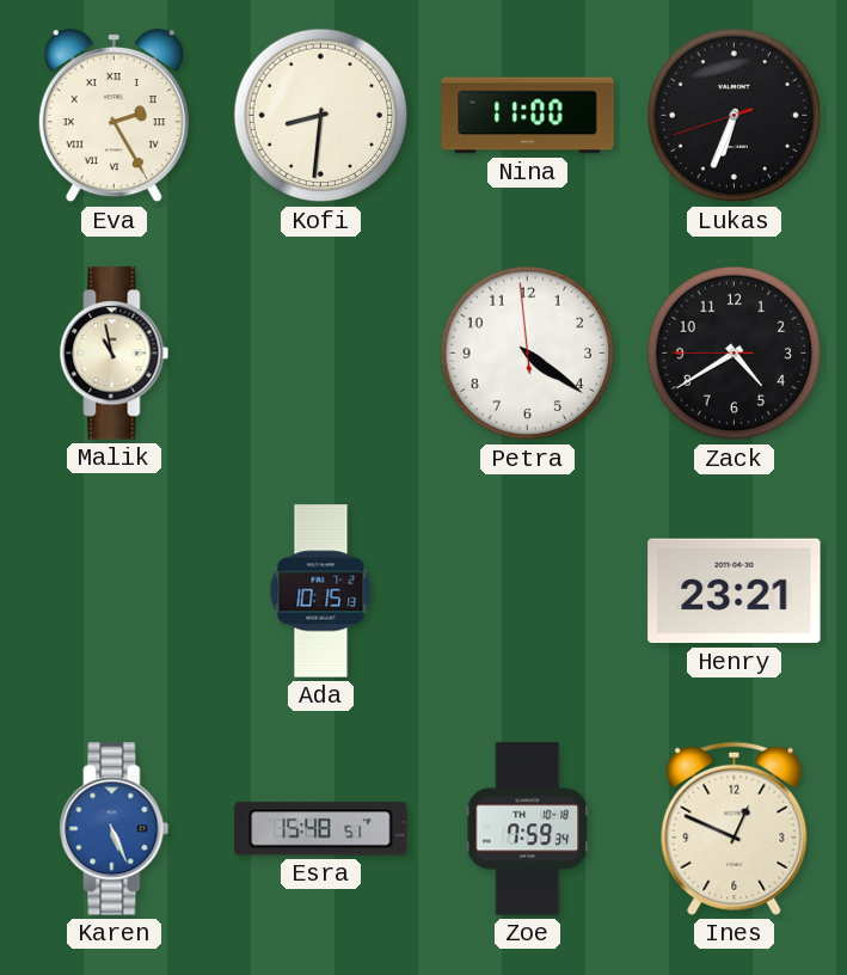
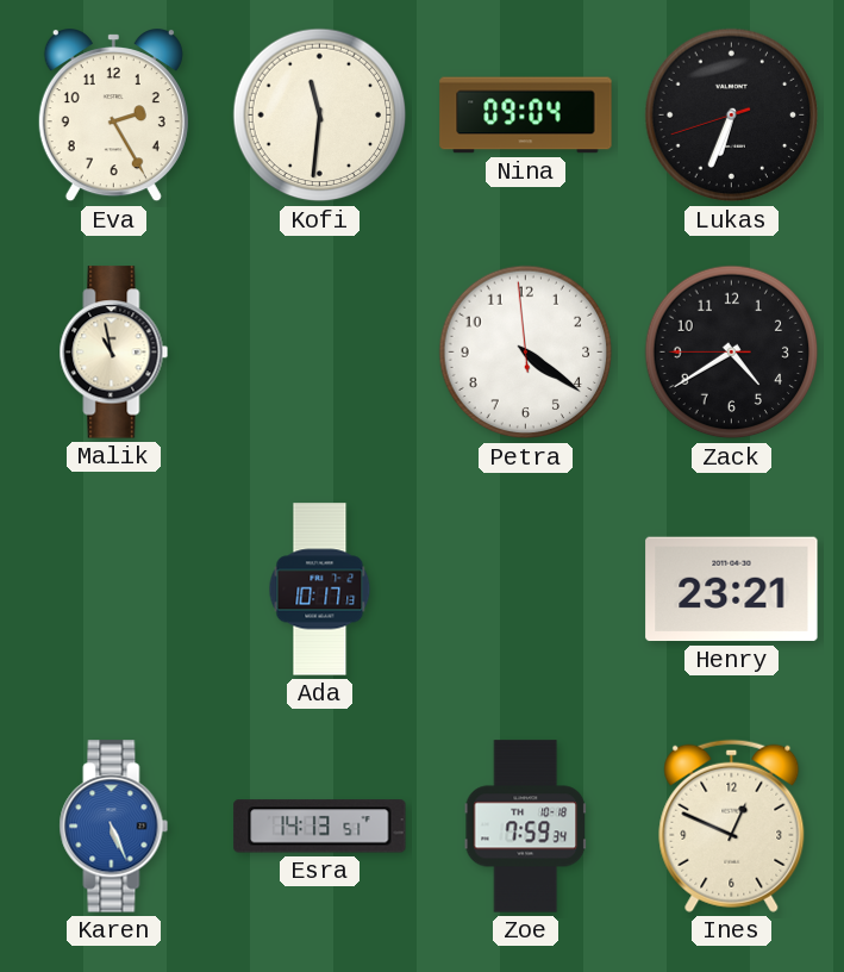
Eva numerals: Roman -> Arabic
Kofi: 8:31 -> 11:31
Nina: 11:00 -> 09:04
Ada: 10:15 -> 10:17
Esra: 15:48 -> 14:13
